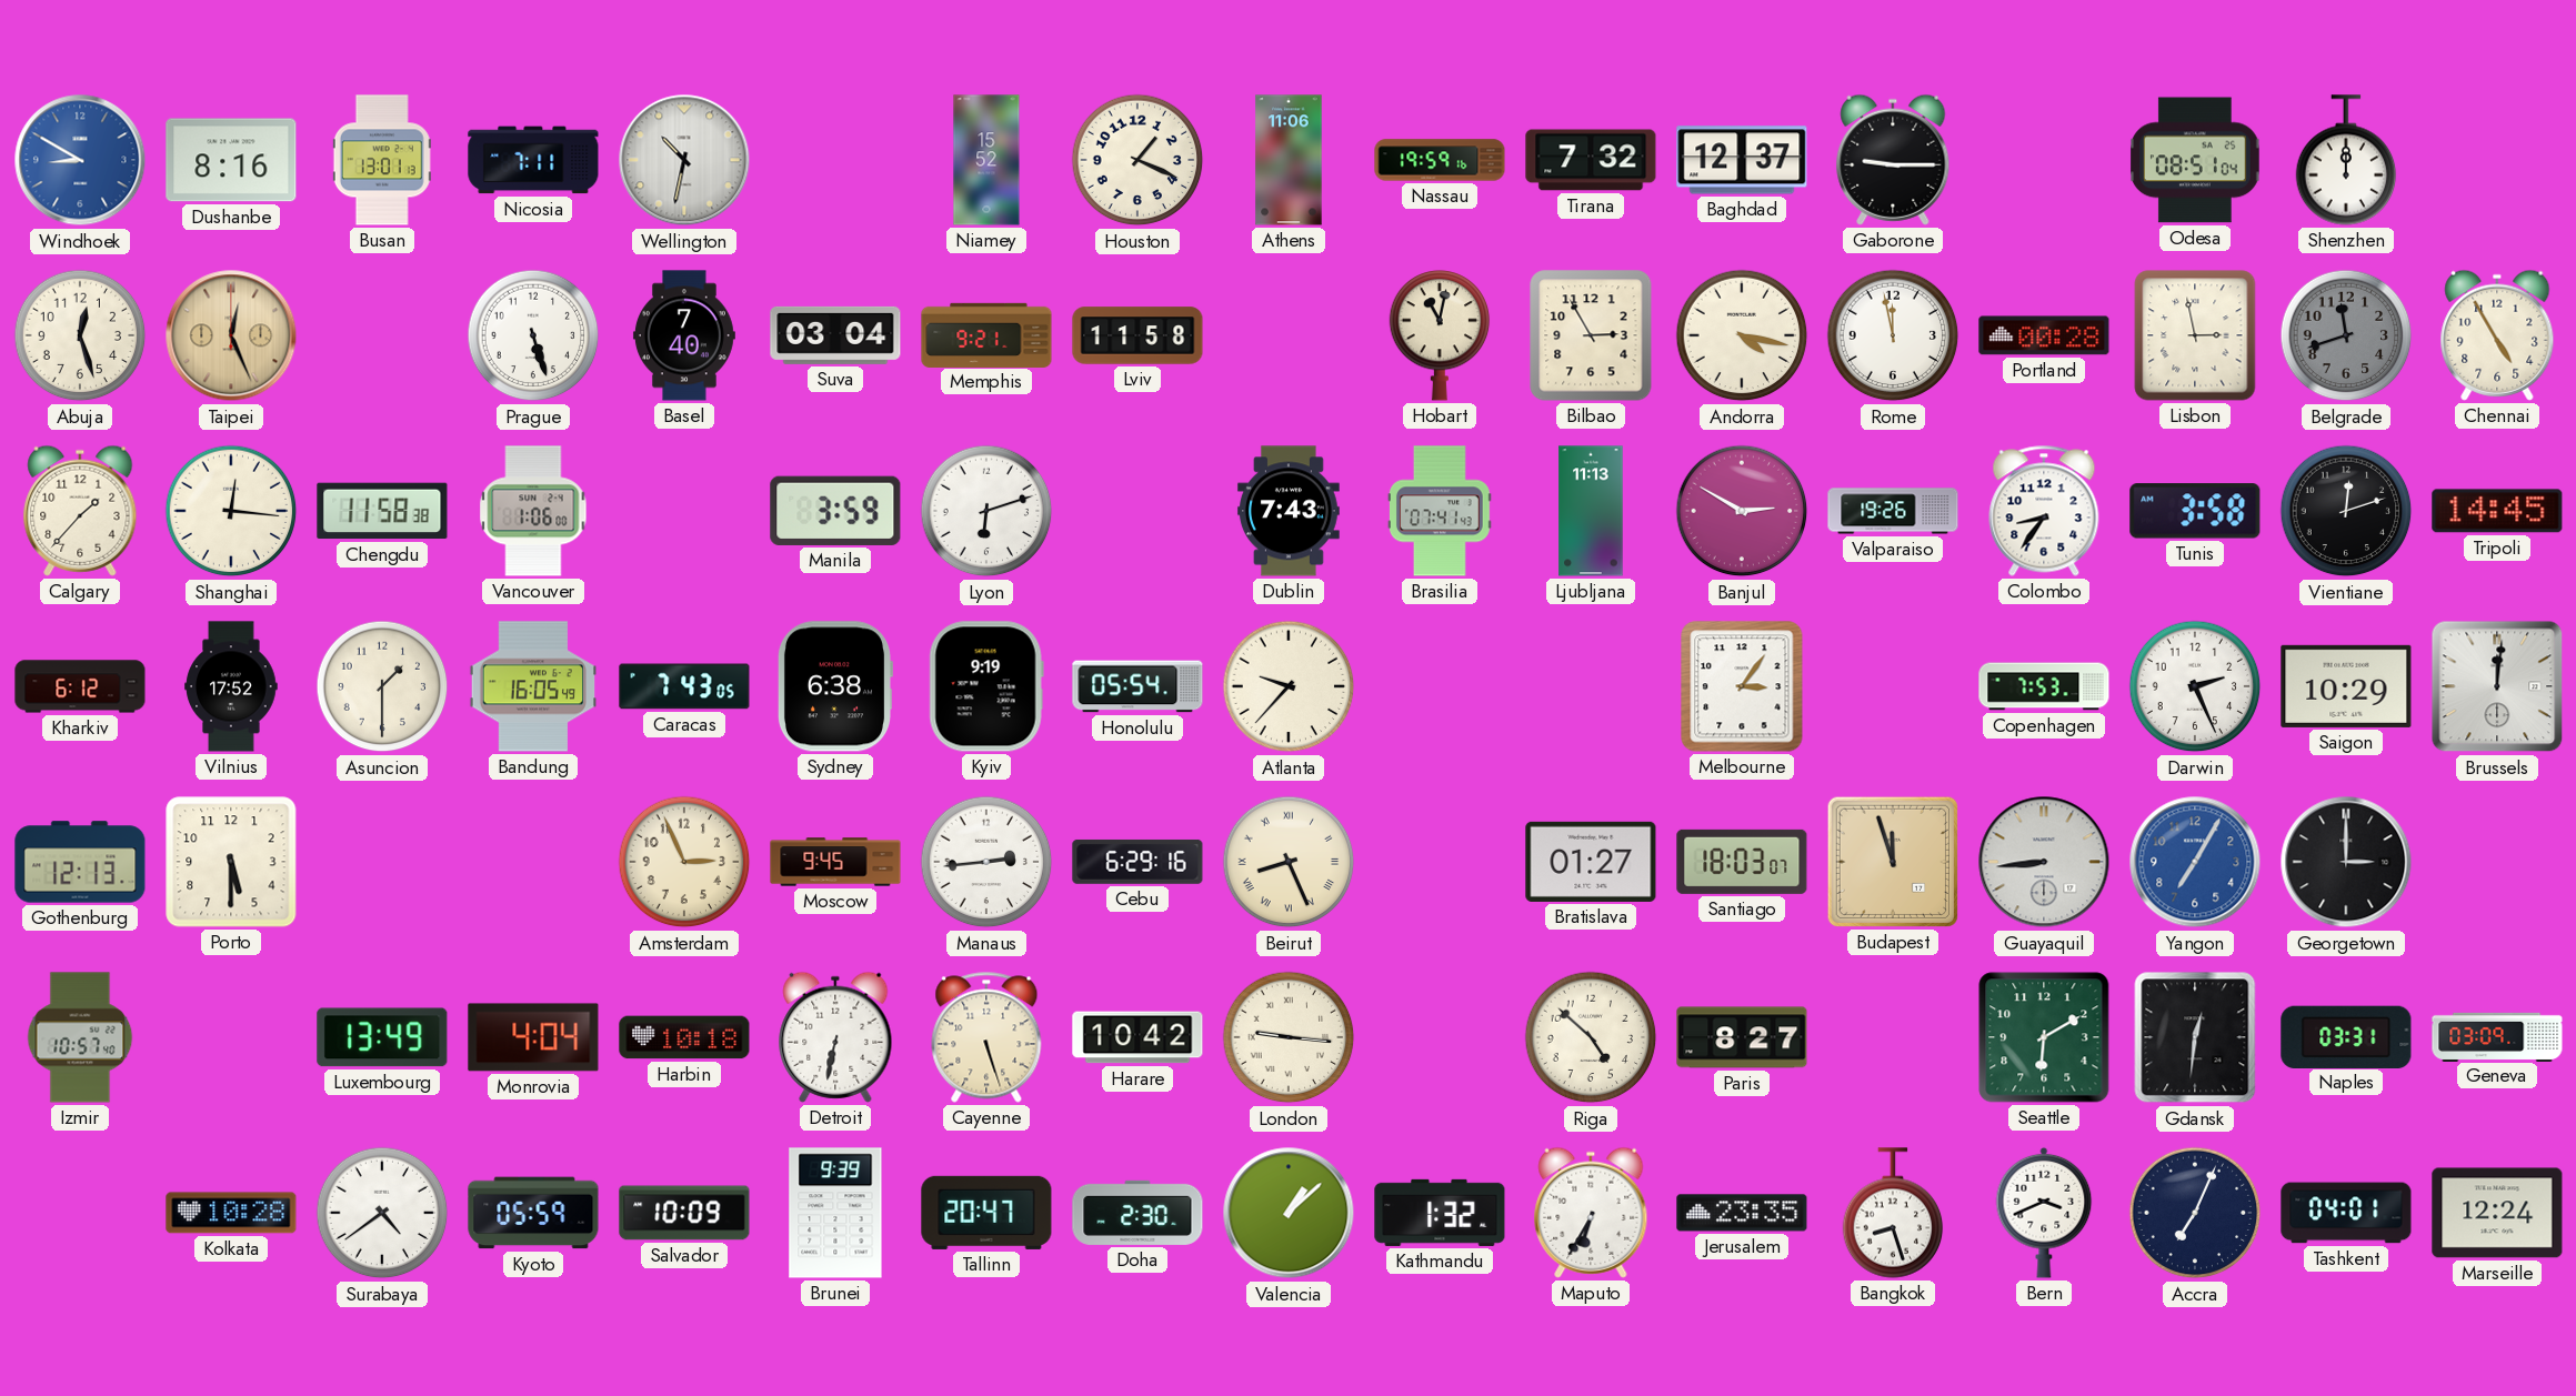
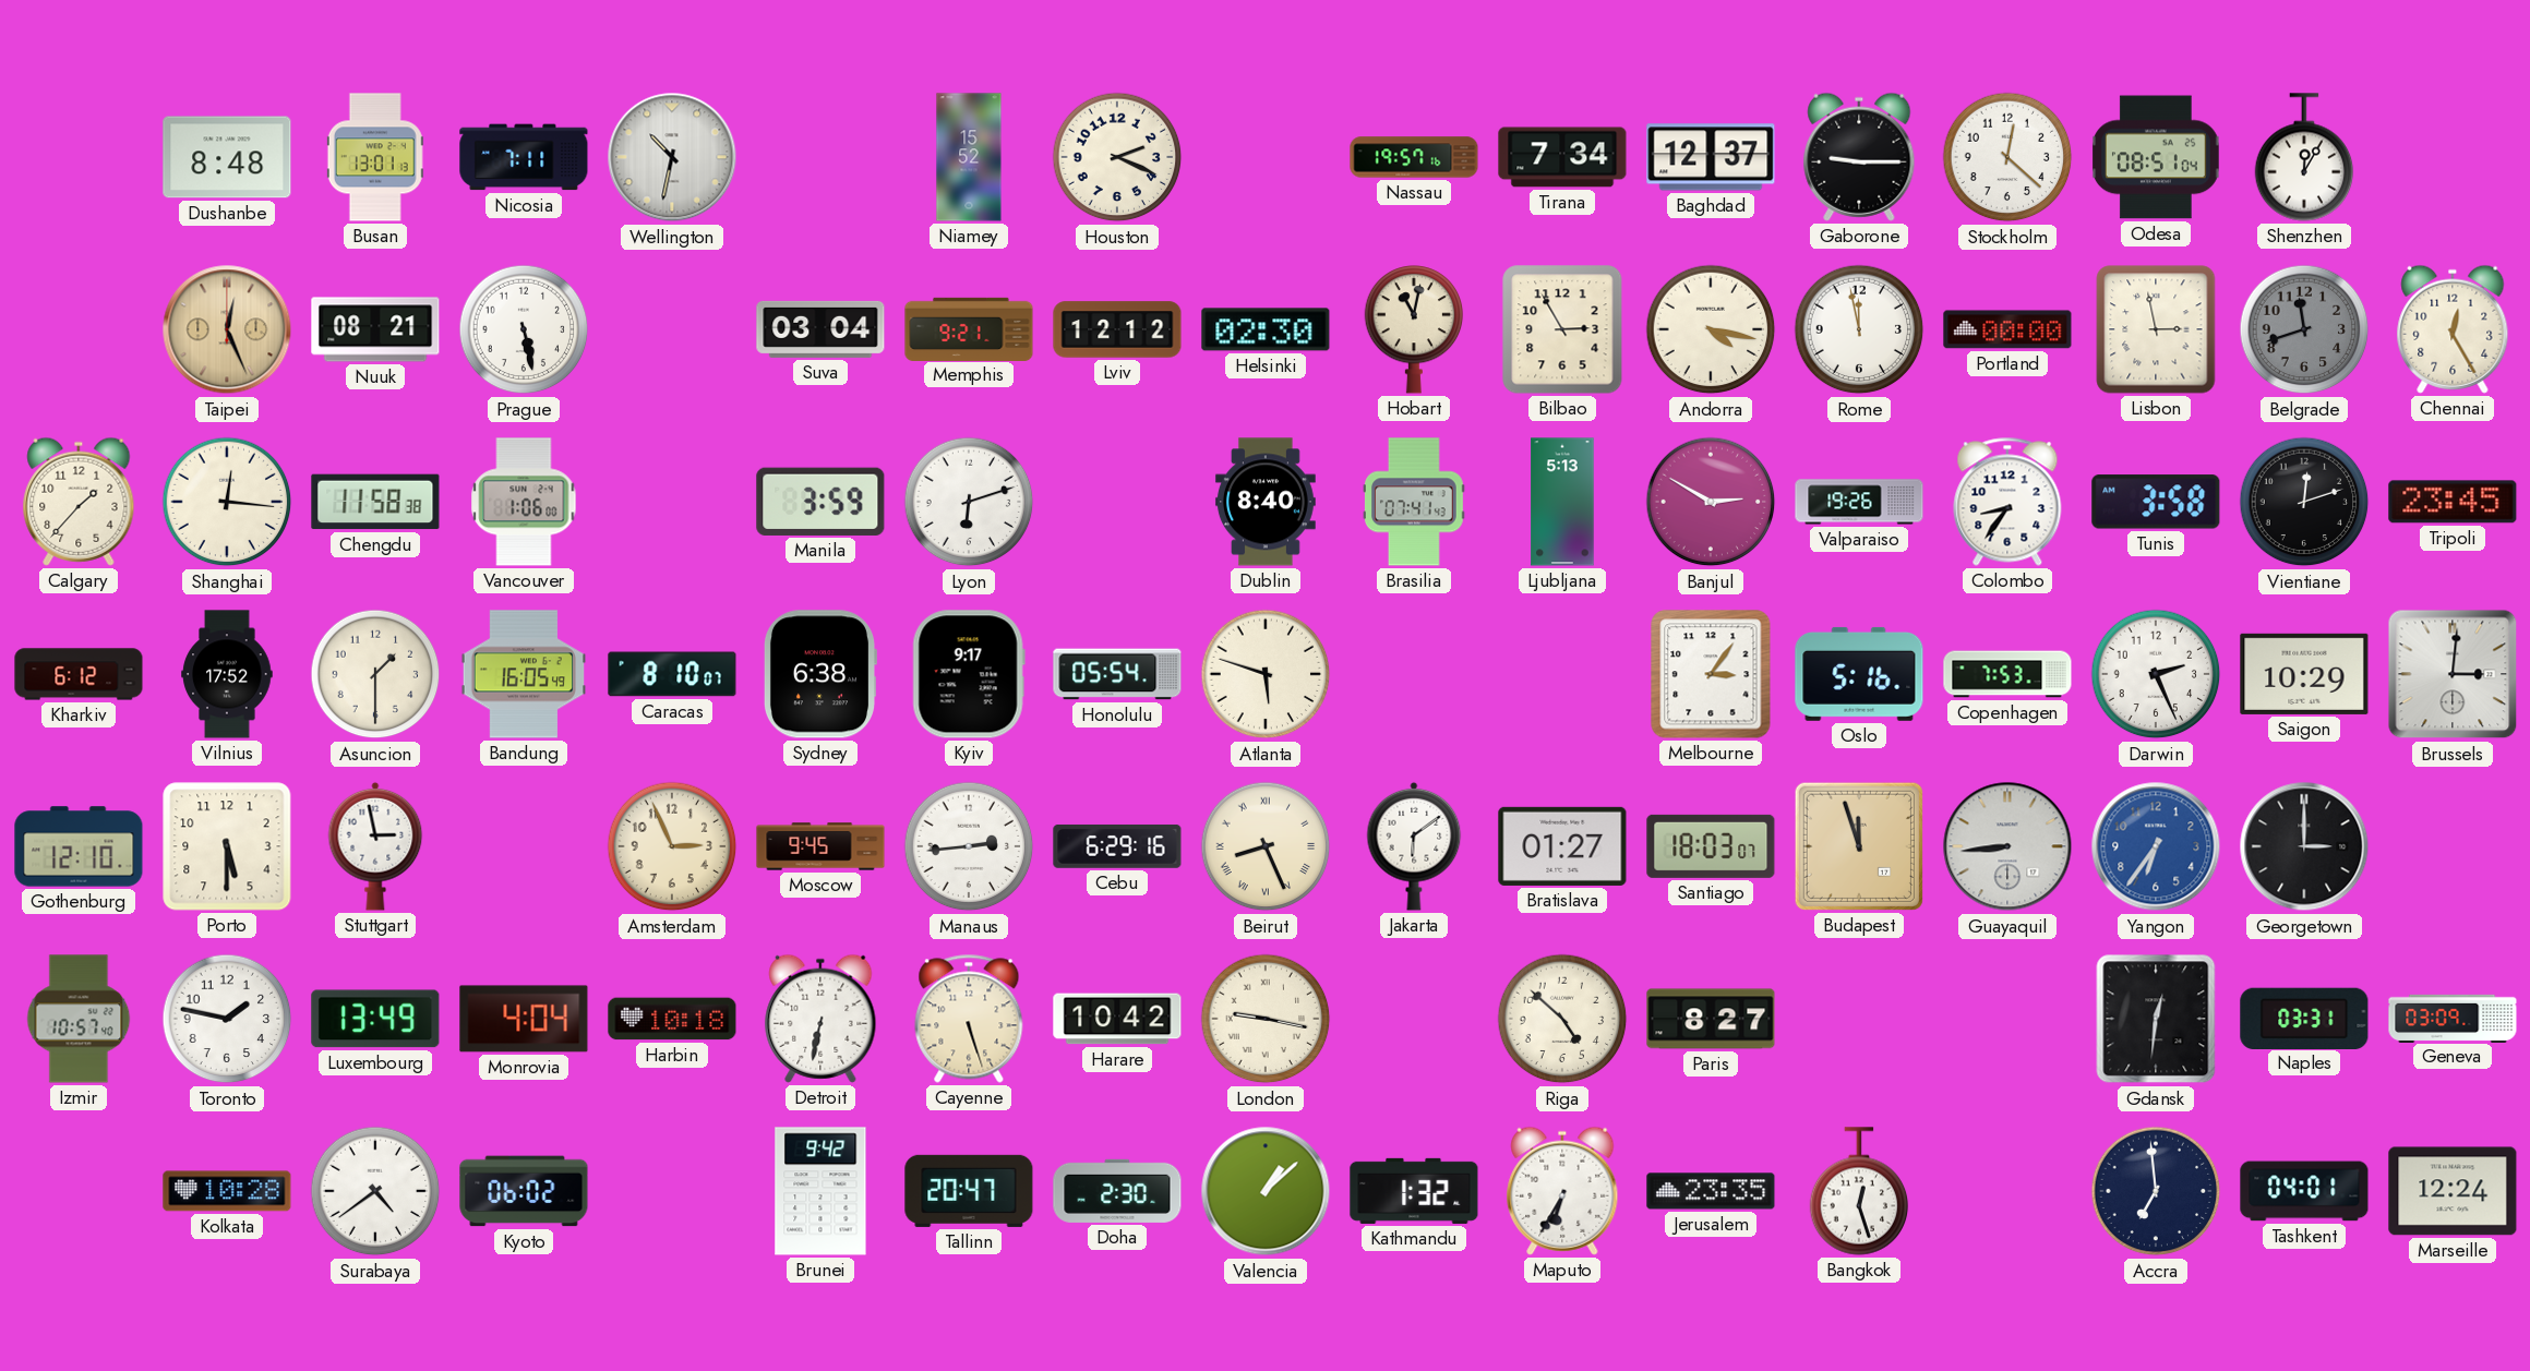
Windhoek: 8:50 -> none
Dushanbe: 8:16 -> 8:48
Houston: 1:19 -> 2:19
Athens: 11:06 -> none
Nassau: 19:59 -> 19:57
Tirana: 7:32 -> 7:34
Stockholm: none -> 12:22
Shenzhen: 12:00 -> 12:05
Abuja: 12:27 -> none
Nuuk: none -> 08:21
Prague: 5:27 -> 5:28
Basel: 7:40 -> none
Lviv: 11:58 -> 12:12
Helsinki: none -> 02:30
Portland: 00:28 -> 00:00
Chennai: 4:55 -> 12:25
Dublin: 7:43 -> 8:40
Ljubljana: 11:13 -> 5:13
Tripoli: 14:45 -> 23:45
Caracas: 7:43 -> 8:10
Kyiv: 9:19 -> 9:17
Atlanta: 9:37 -> 5:48
Oslo: none -> 5:16
Brussels: 12:01 -> 3:01
Gothenburg: 12:13 -> 12:10
Stuttgart: none -> 2:58
Jakarta: none -> 6:09
Yangon: 7:05 -> 6:36
Toronto: none -> 1:47
London: 9:16 -> 9:17
Seattle: 6:10 -> none
Kyoto: 05:59 -> 06:02
Salvador: 10:09 -> none
Brunei: 9:39 -> 9:42
Bangkok: 8:27 -> 12:27
Bern: 3:41 -> none
Accra: 7:04 -> 6:59
